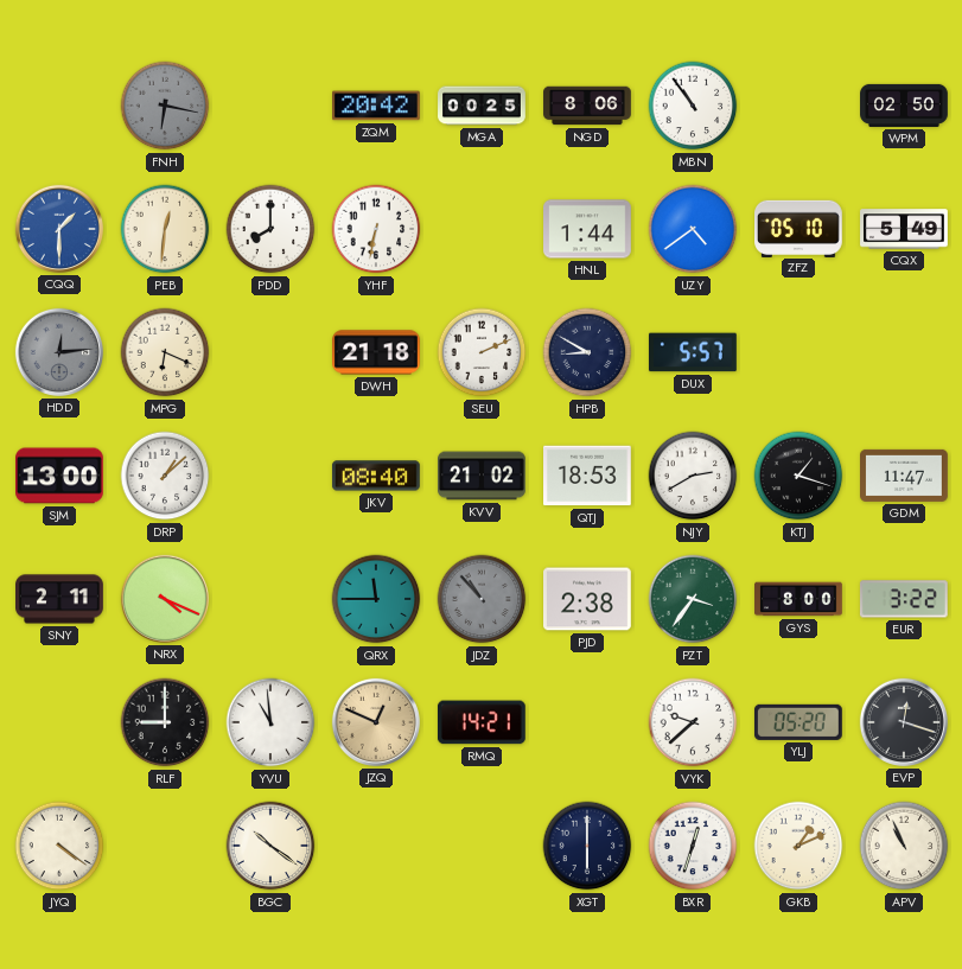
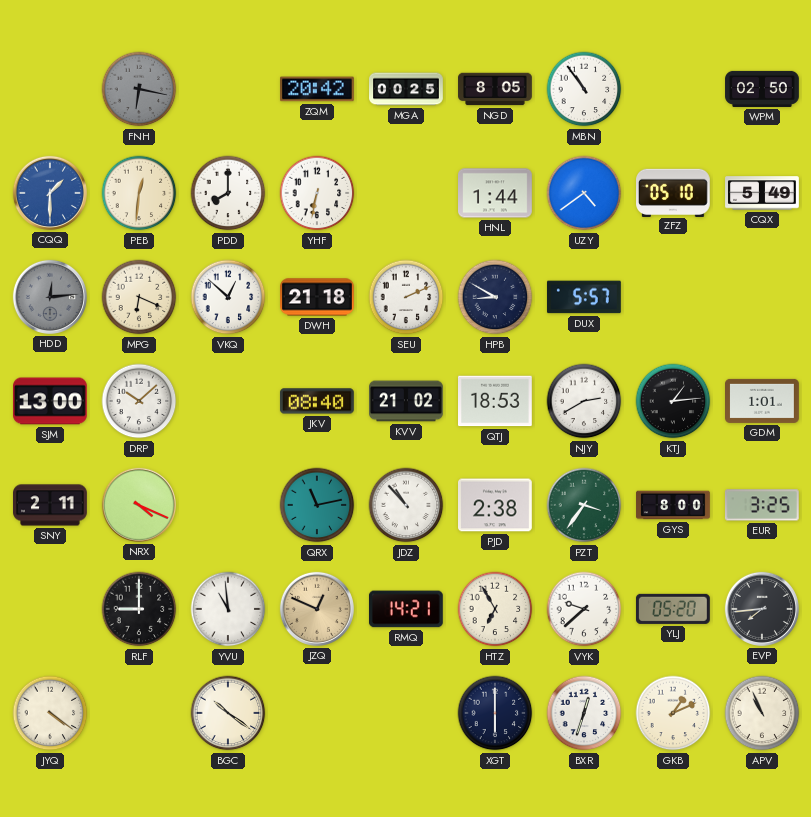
NGD: 8:06 -> 8:05
VKQ: none -> 12:52
DRP: 1:08 -> 10:08
KTJ: 1:18 -> 1:14
GDM: 11:47 -> 1:01
QRX: 11:45 -> 11:13
JDZ dial: grey -> white
EUR: 3:22 -> 3:25
HTZ: none -> 6:55
EVP: 12:18 -> 7:44
